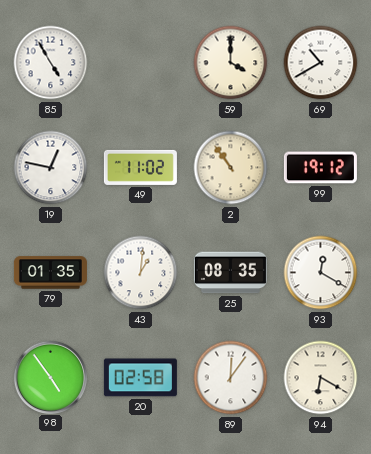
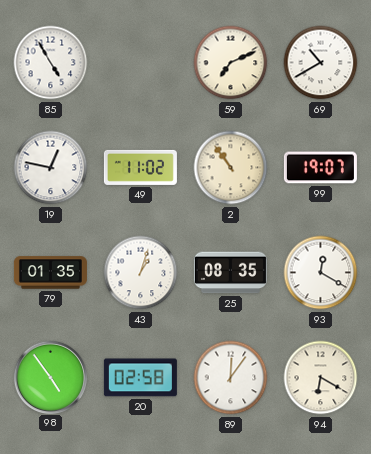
59: 4:00 -> 7:11
99: 19:12 -> 19:07
43: 1:01 -> 1:03
